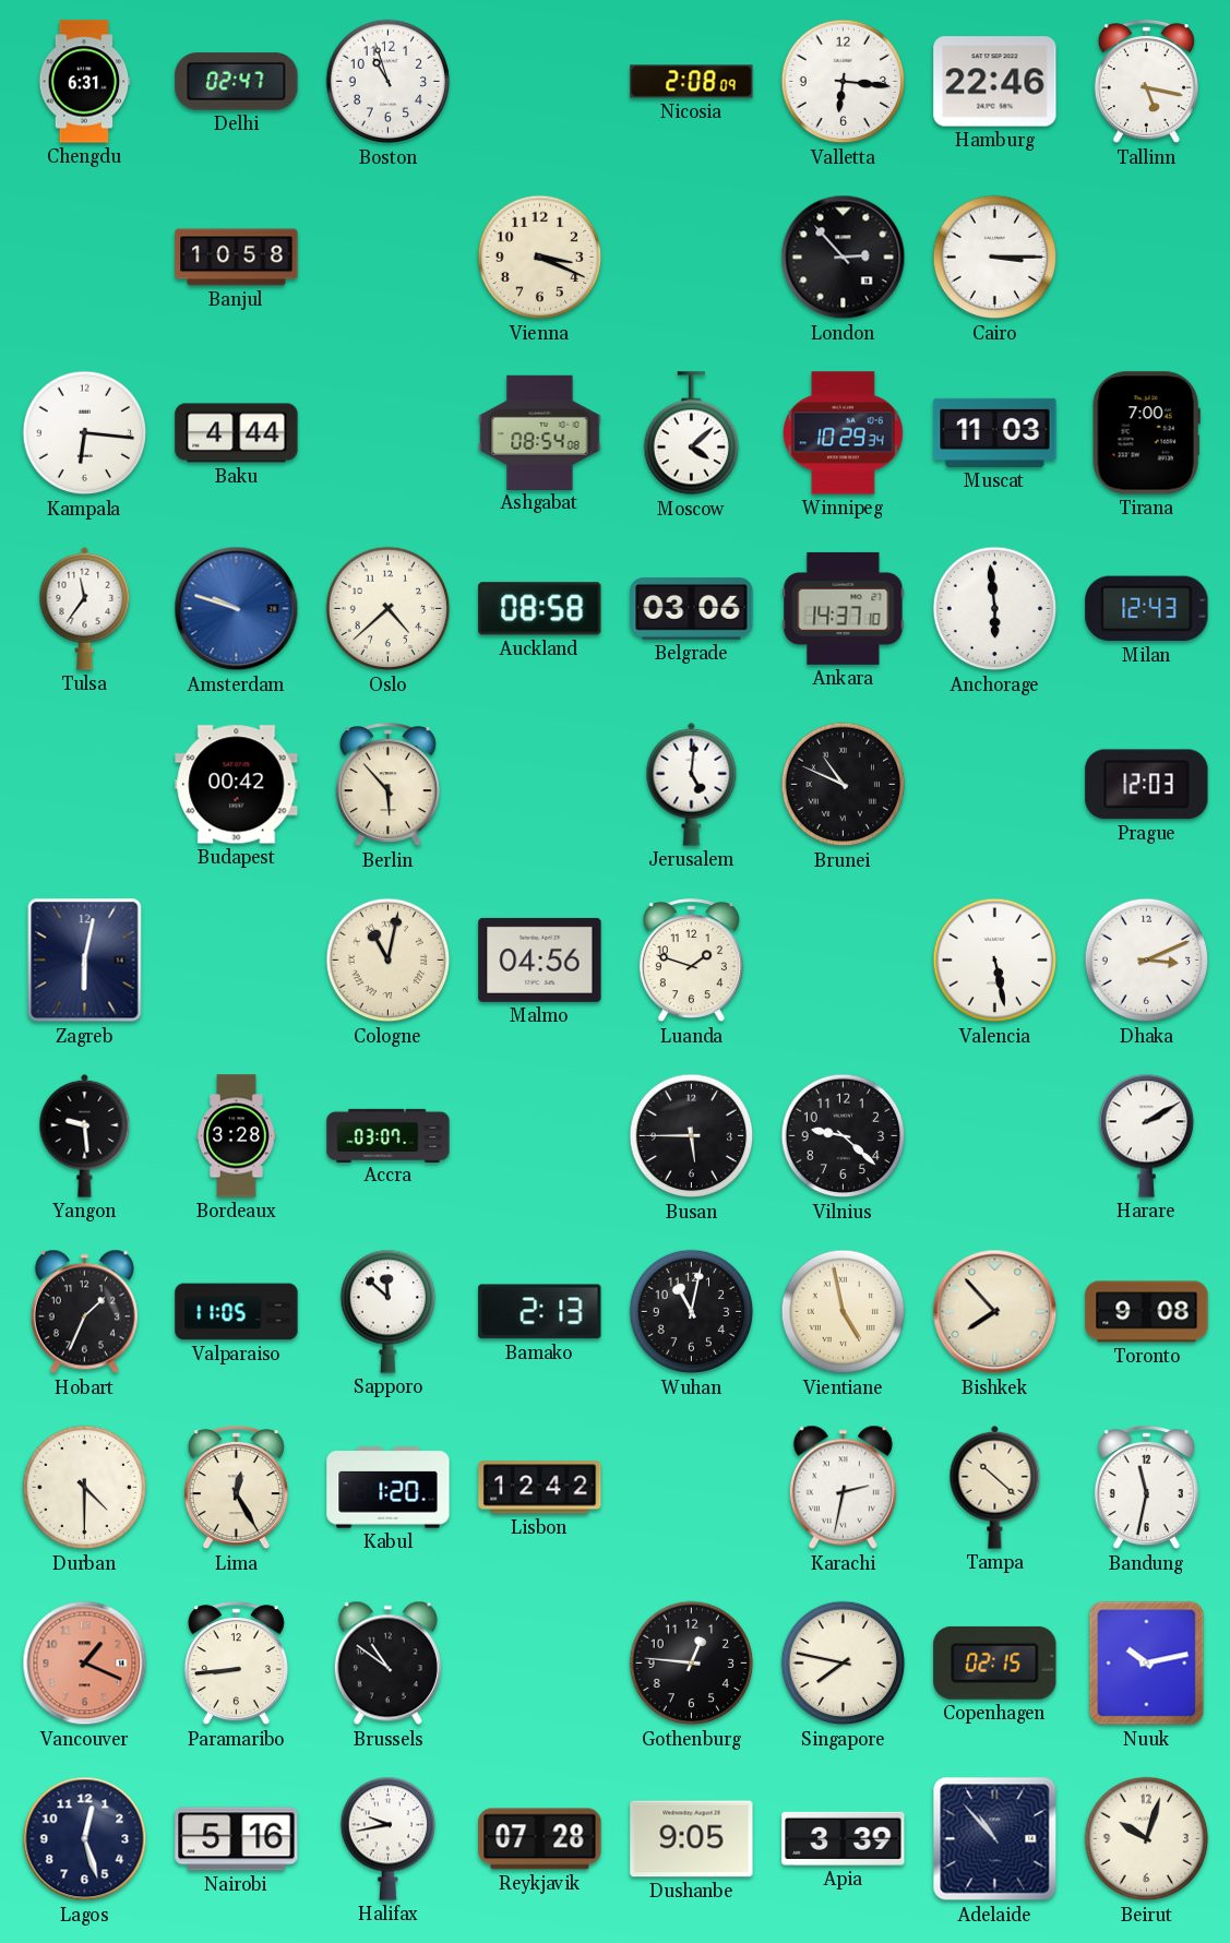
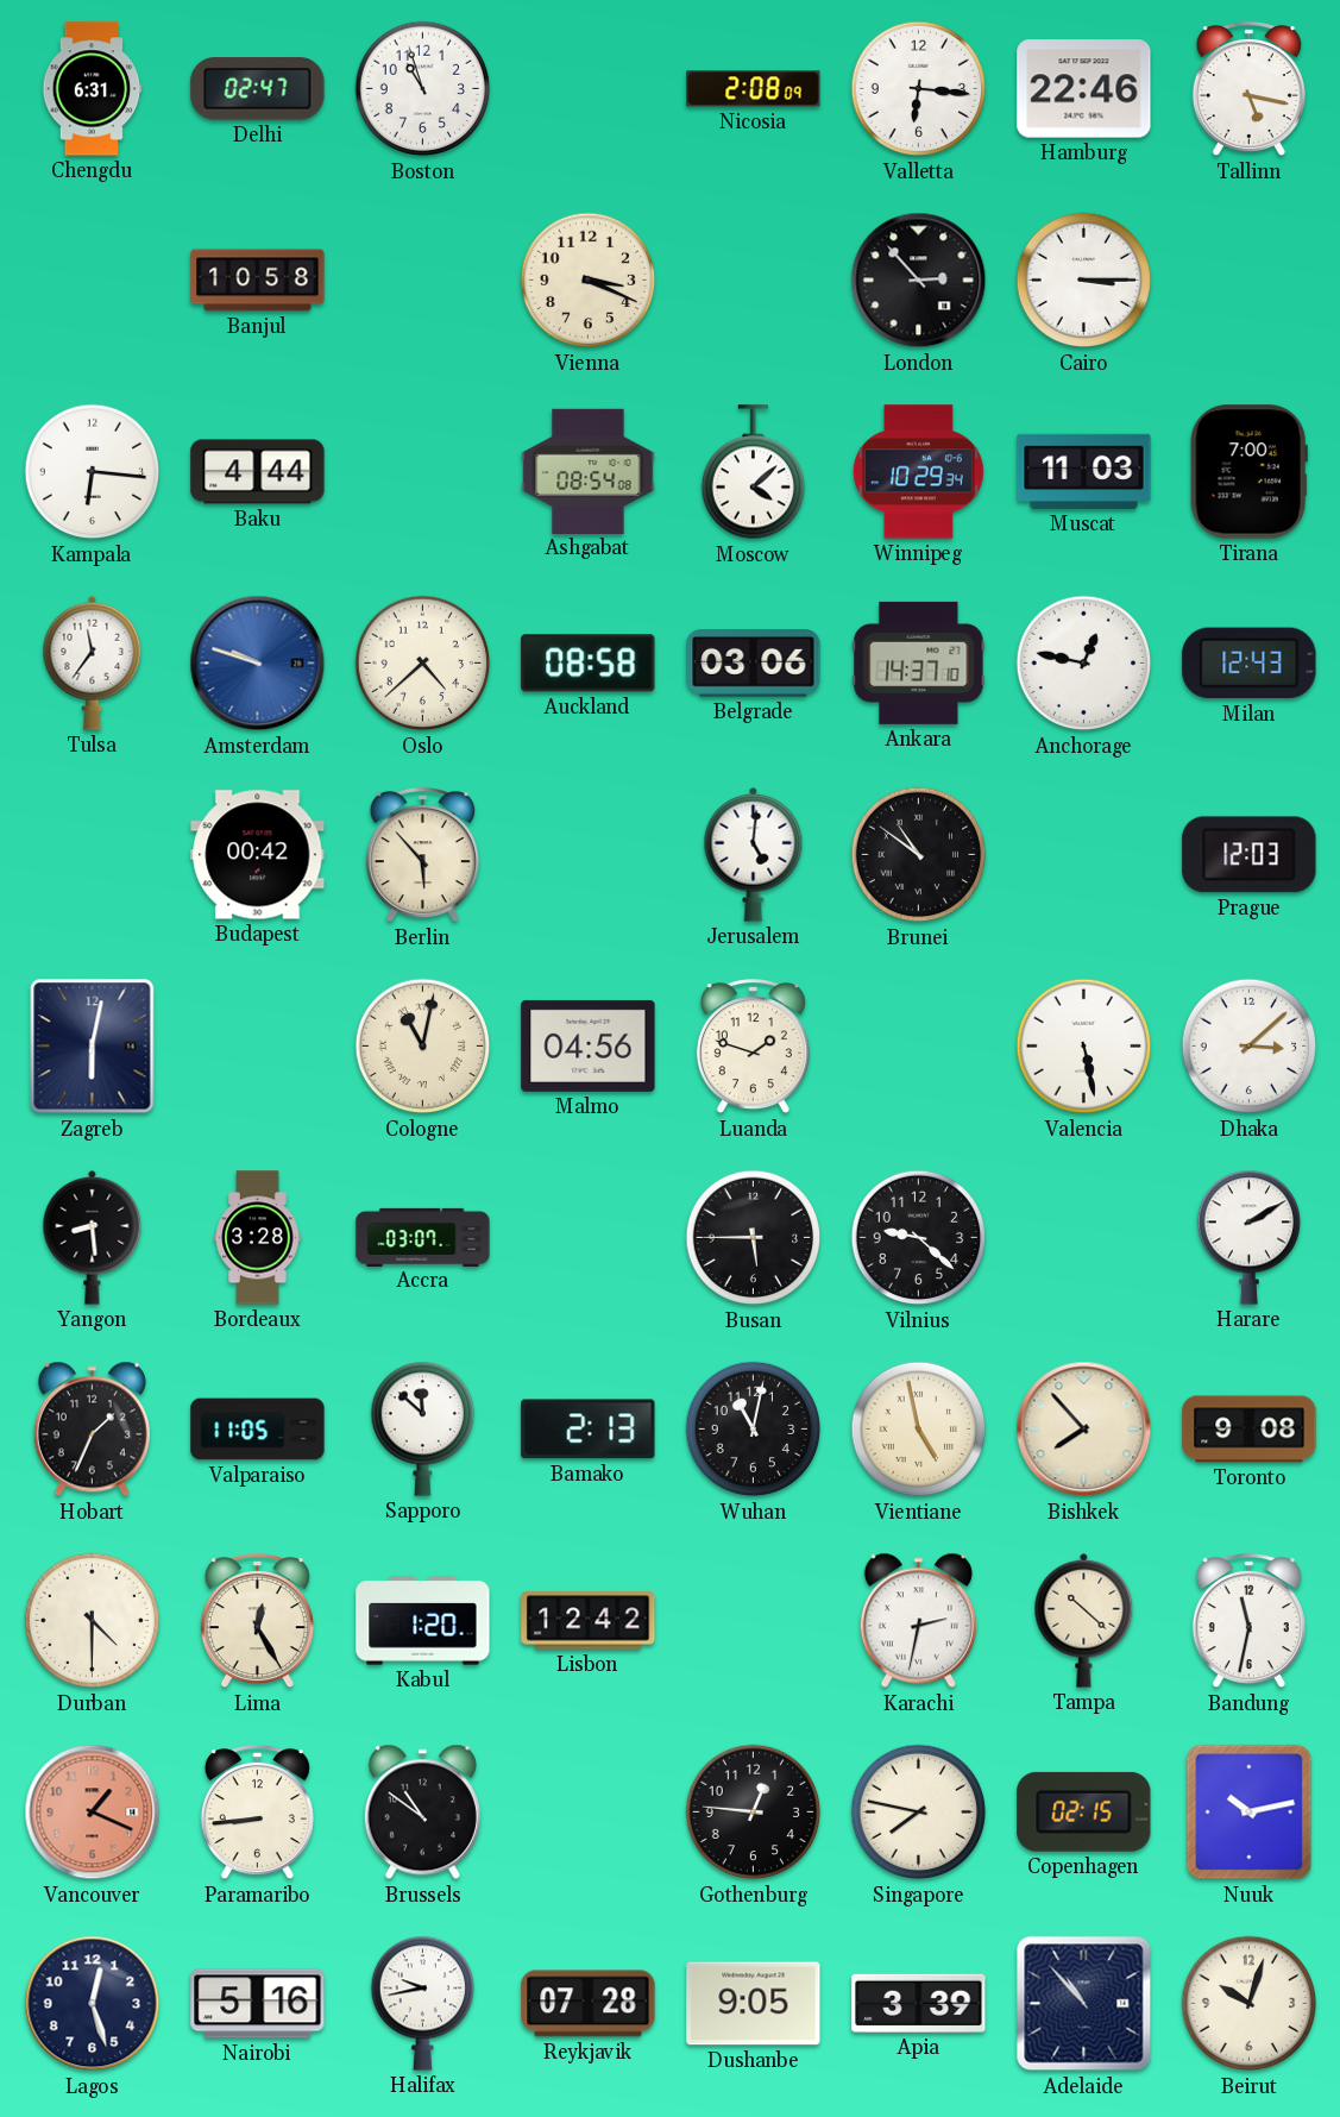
Anchorage: 5:59 -> 12:47
Brunei: 10:49 -> 10:51
Dhaka: 3:11 -> 3:08
Yangon: 9:29 -> 8:29
